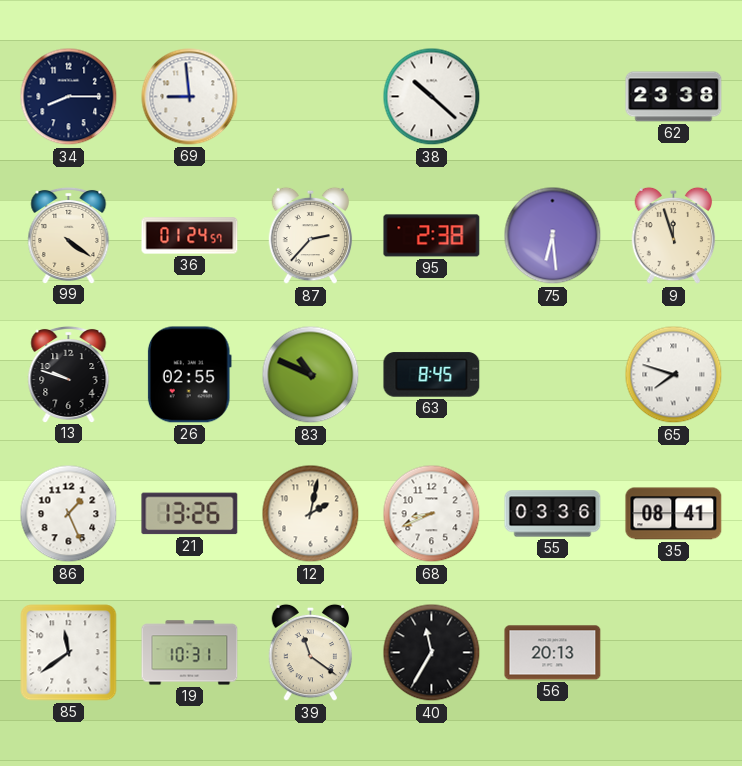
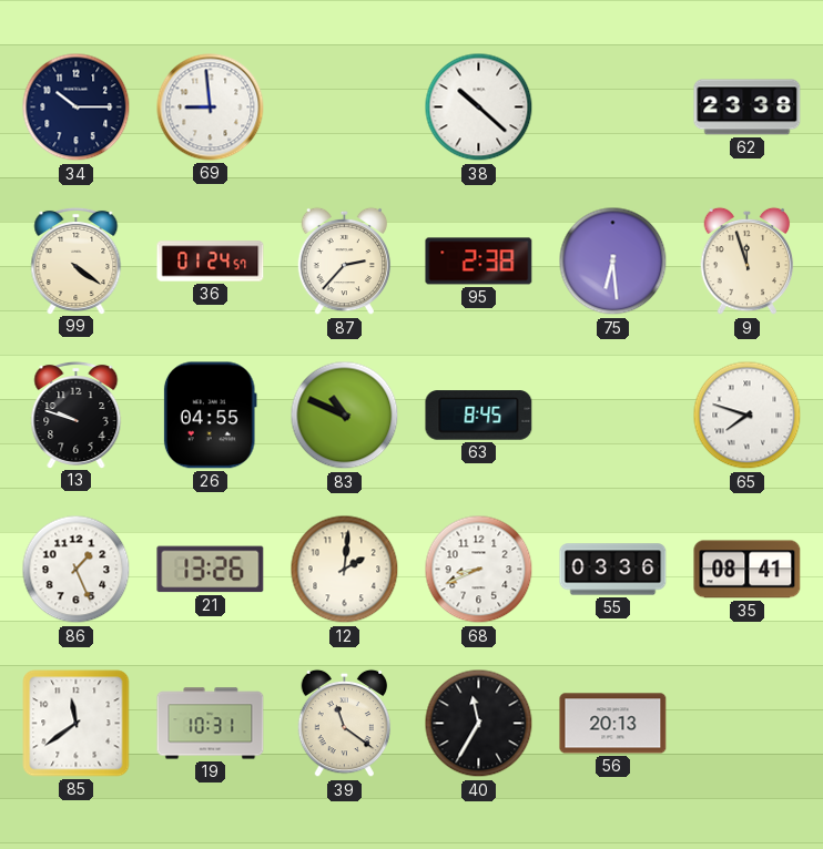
34: 8:15 -> 10:15
26: 02:55 -> 04:55
12: 2:02 -> 2:01
